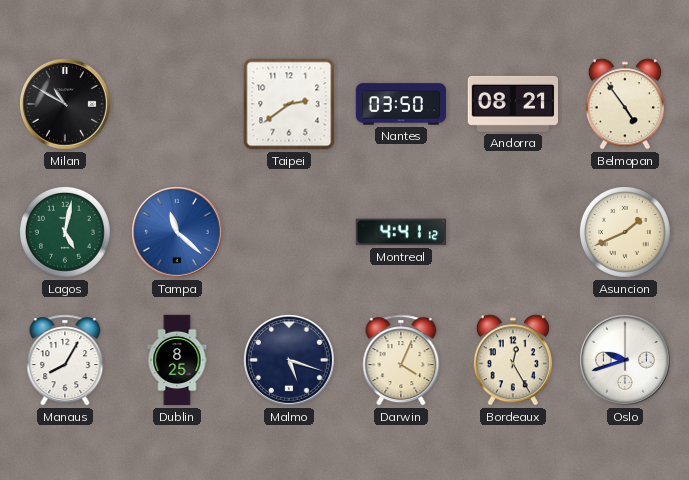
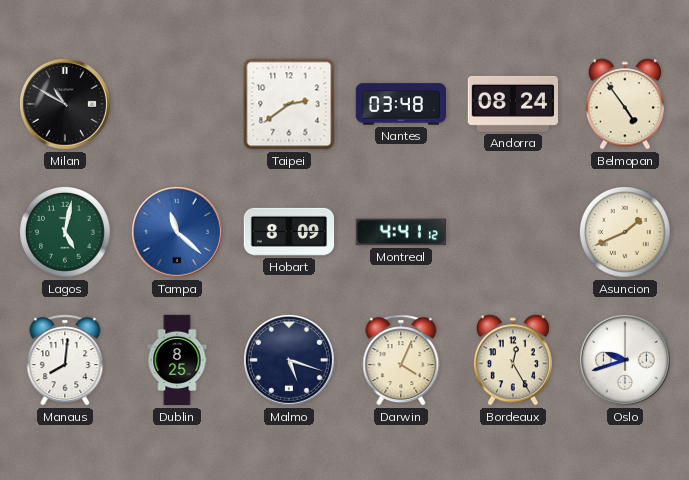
Nantes: 03:50 -> 03:48
Andorra: 08:21 -> 08:24
Hobart: none -> 8:09
Manaus: 8:05 -> 8:01
